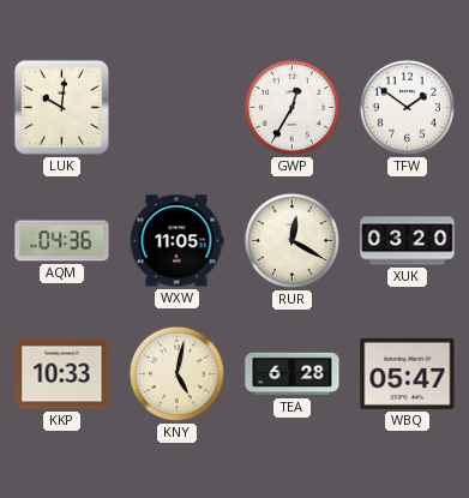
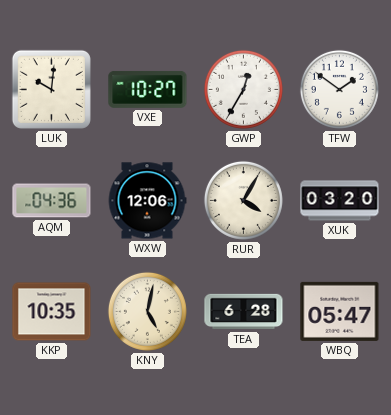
VXE: none -> 10:27
WXW: 11:05 -> 12:06
RUR: 12:20 -> 4:05
KKP: 10:33 -> 10:35
